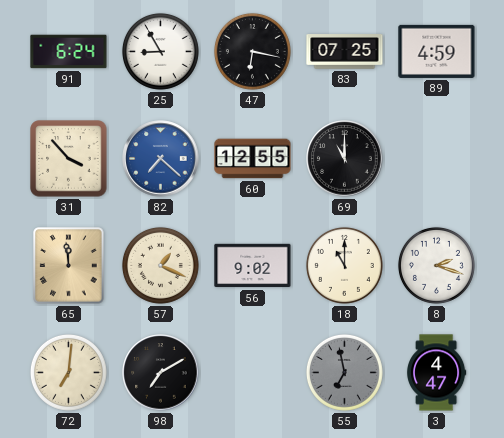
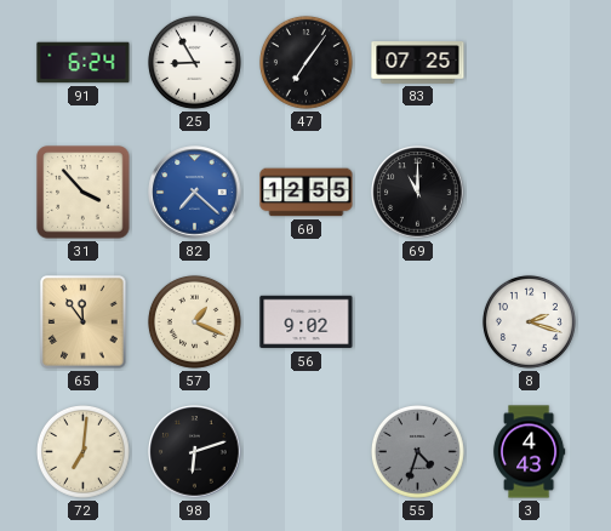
47: 6:17 -> 7:06
89: 4:59 -> none
65: 11:59 -> 11:54
18: 11:00 -> none
98: 7:10 -> 6:12
55: 6:58 -> 4:33
3: 4:47 -> 4:43
